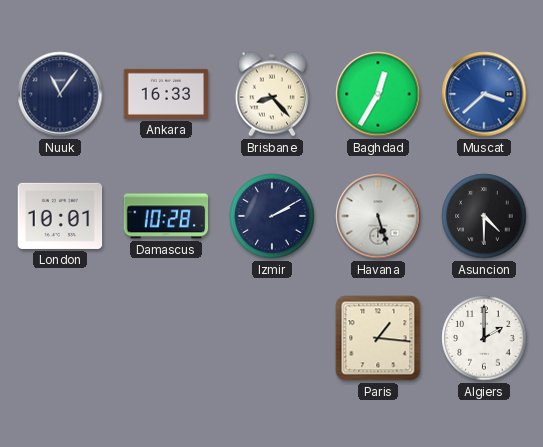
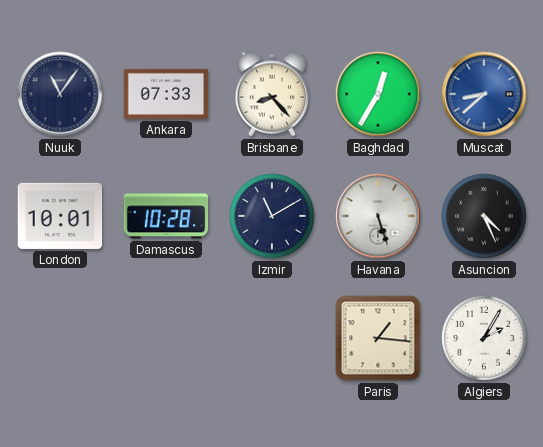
Ankara: 16:33 -> 07:33
Muscat: 3:38 -> 8:38
Izmir: 2:10 -> 11:10
Asuncion: 4:30 -> 4:26
Algiers: 2:00 -> 2:05
